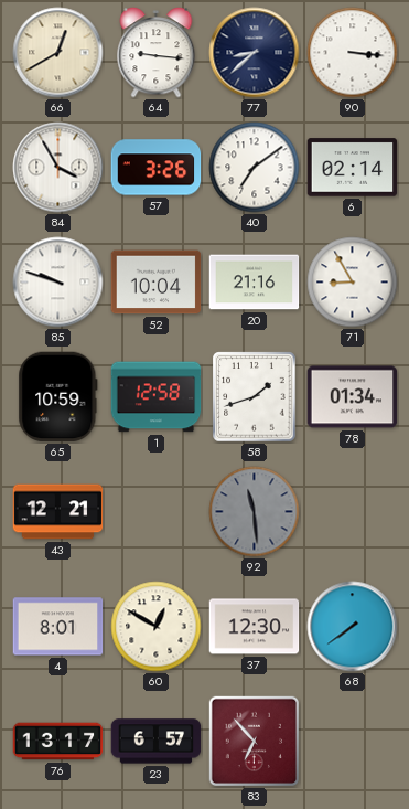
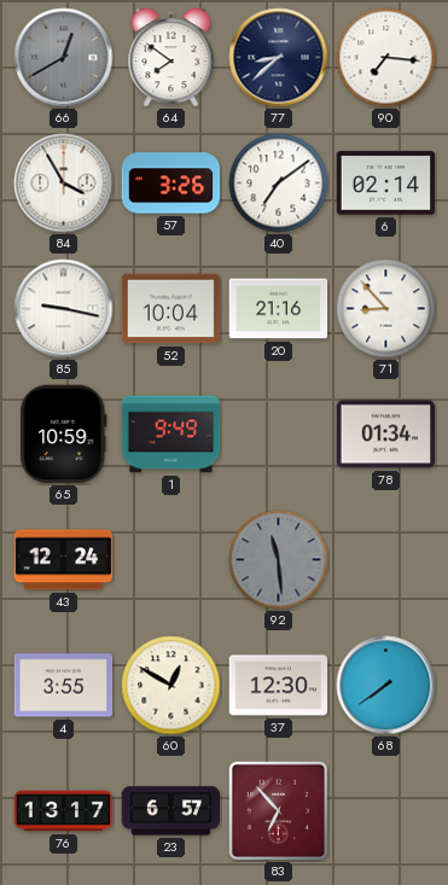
66 dial: cream -> grey
64: 9:16 -> 7:51
90: 3:16 -> 7:16
85: 9:48 -> 9:17
71: 8:55 -> 8:53
1: 12:58 -> 9:49
58: 1:42 -> none
43: 12:21 -> 12:24
4: 8:01 -> 3:55
